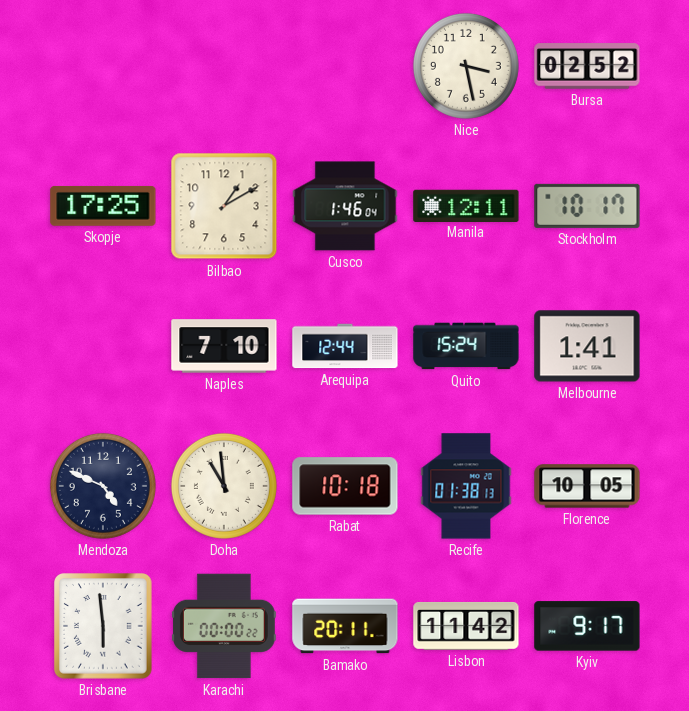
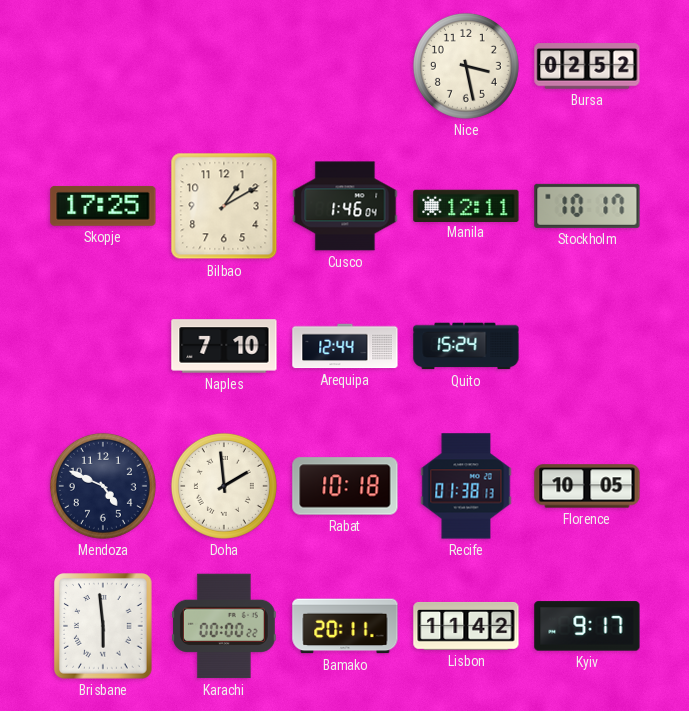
Melbourne: 1:41 -> none
Doha: 10:59 -> 1:59
